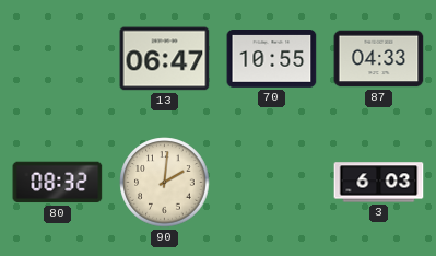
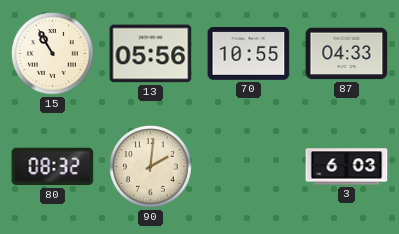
15: none -> 10:55
13: 06:47 -> 05:56
